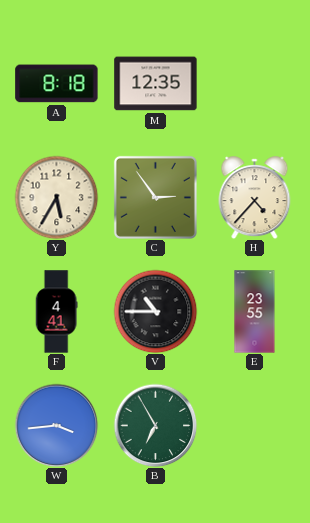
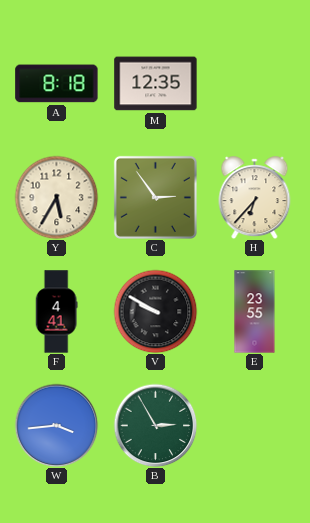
H: 4:37 -> 6:37
V: 10:45 -> 9:50
B: 6:55 -> 2:55
